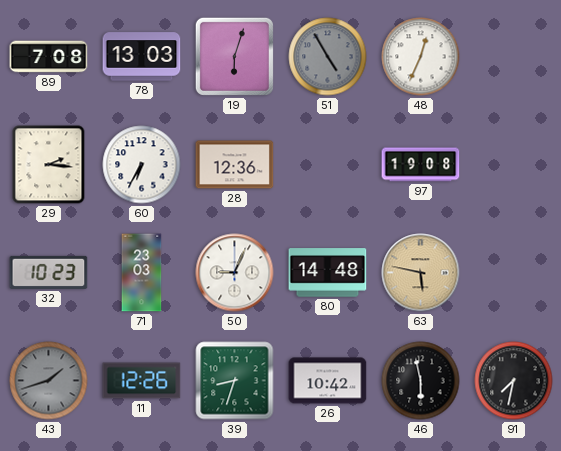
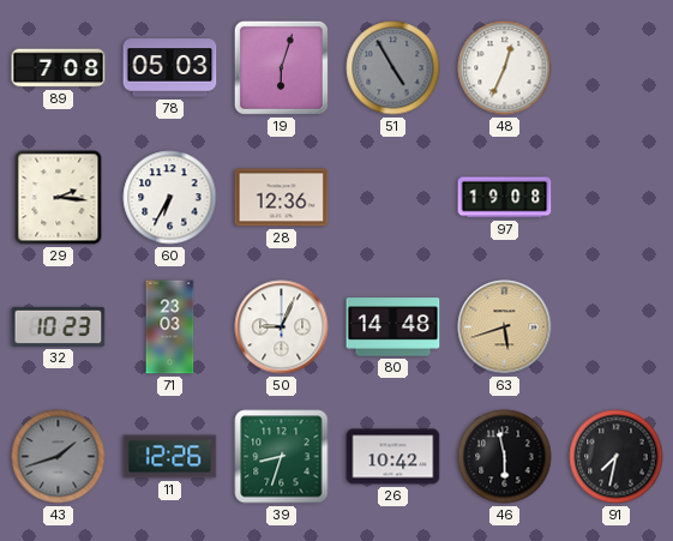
78: 13:03 -> 05:03
63: 5:47 -> 5:42
